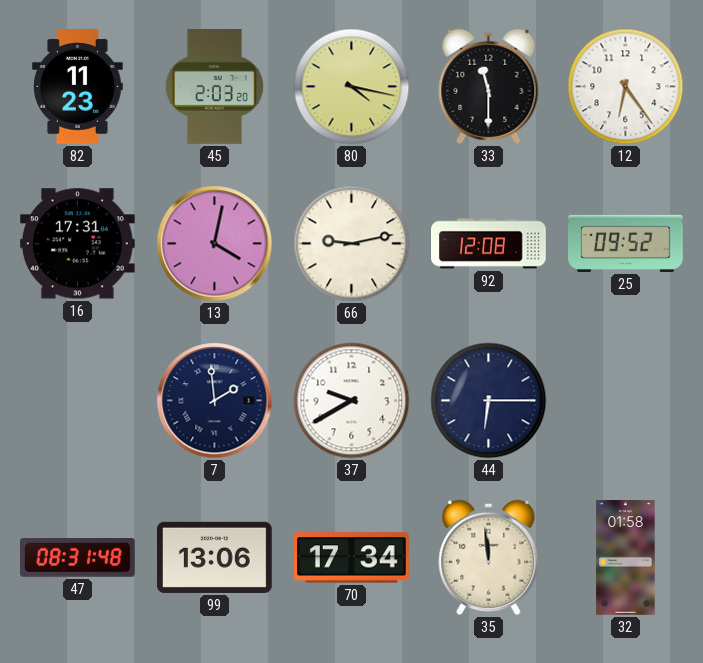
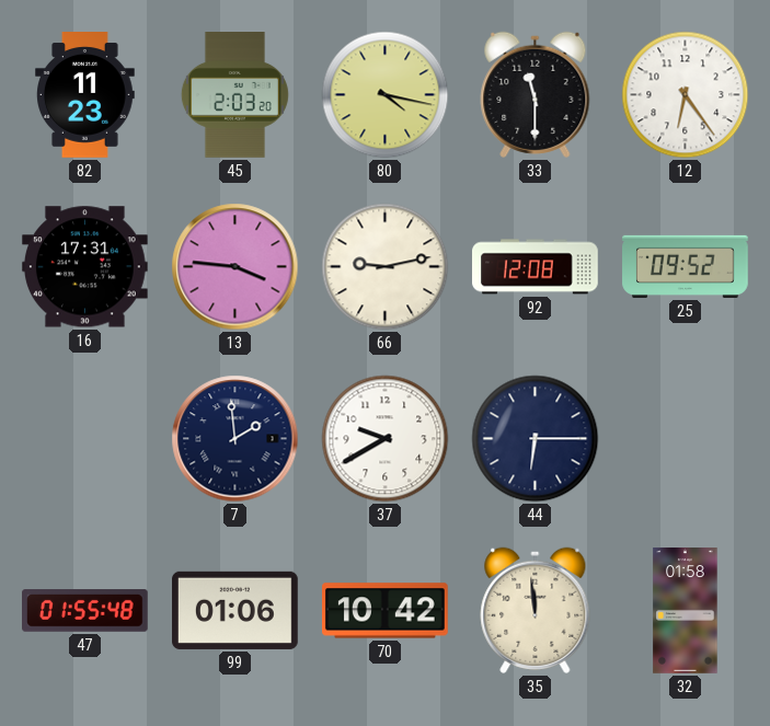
13: 4:02 -> 3:46
47: 08:31 -> 01:55
99: 13:06 -> 01:06
70: 17:34 -> 10:42
